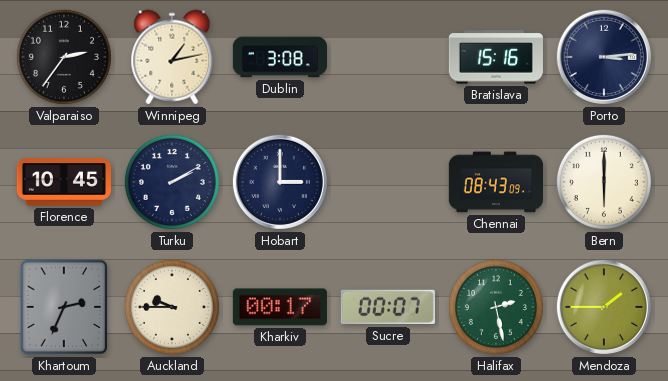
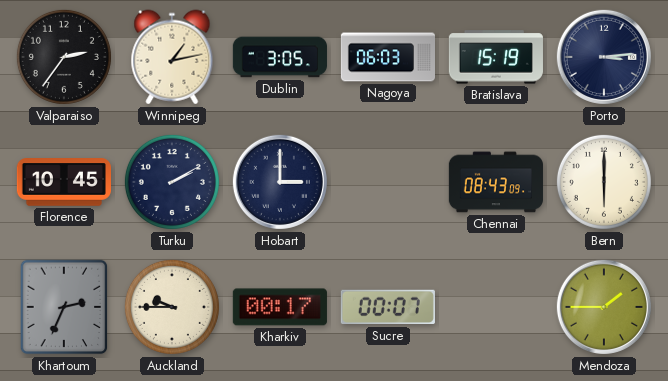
Dublin: 3:08 -> 3:05
Nagoya: none -> 06:03
Bratislava: 15:16 -> 15:19
Halifax: 2:28 -> none
